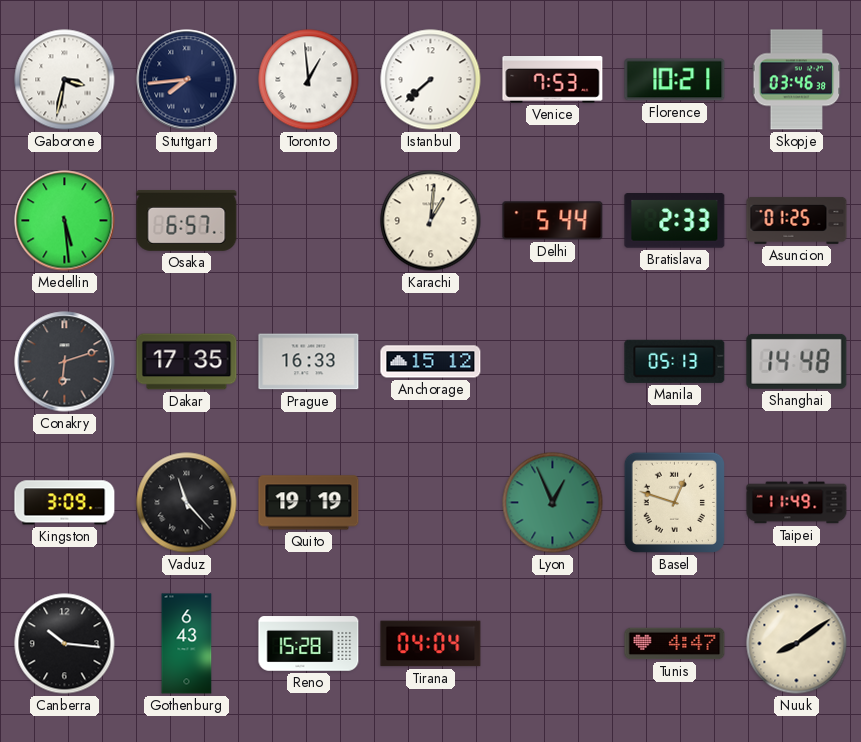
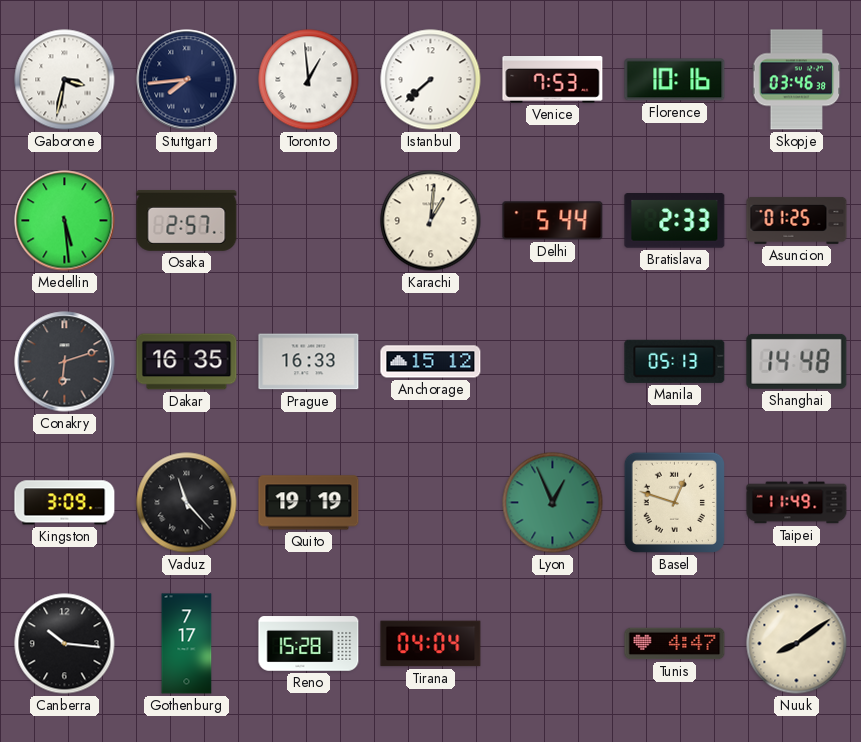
Florence: 10:21 -> 10:16
Osaka: 6:57 -> 2:57
Dakar: 17:35 -> 16:35
Gothenburg: 6:43 -> 7:17
